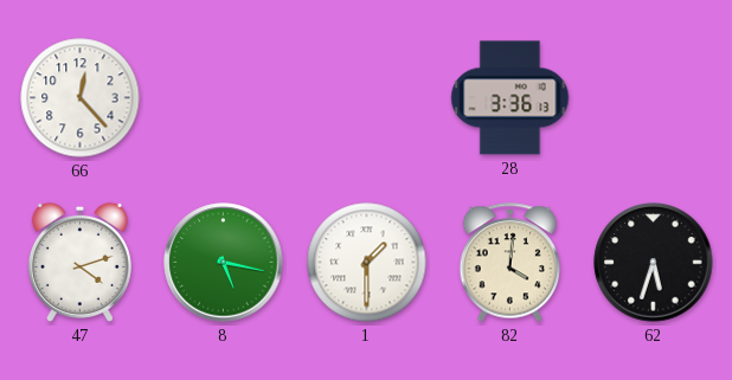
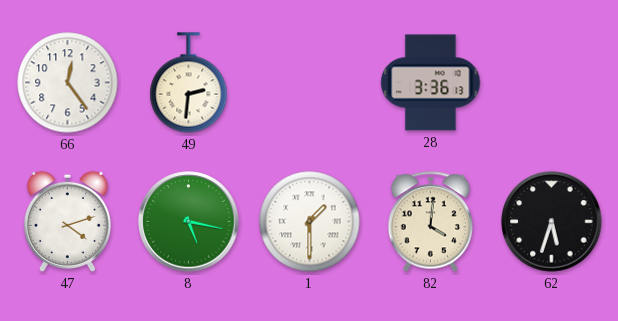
66: 12:23 -> 12:24
49: none -> 2:31
